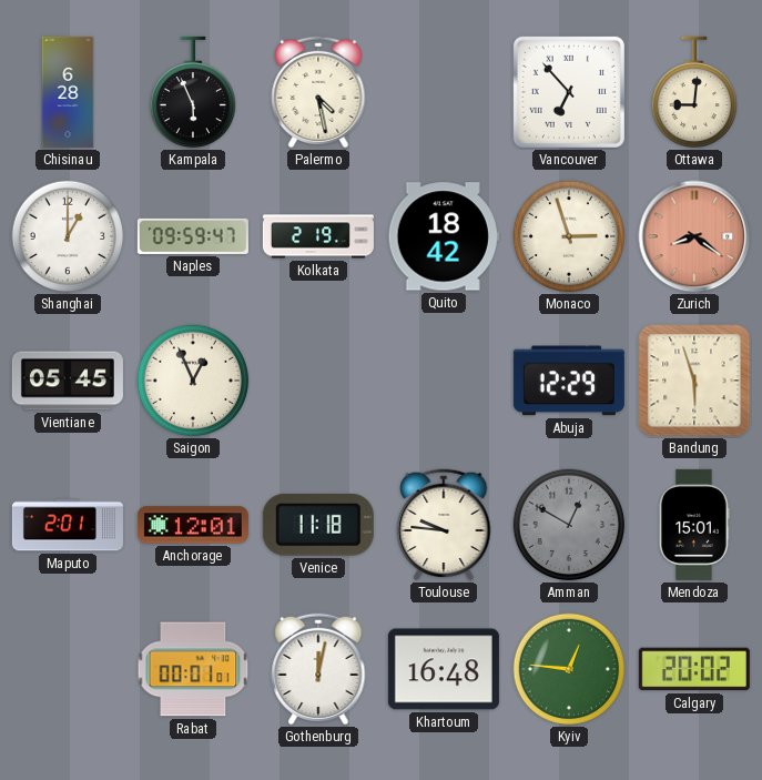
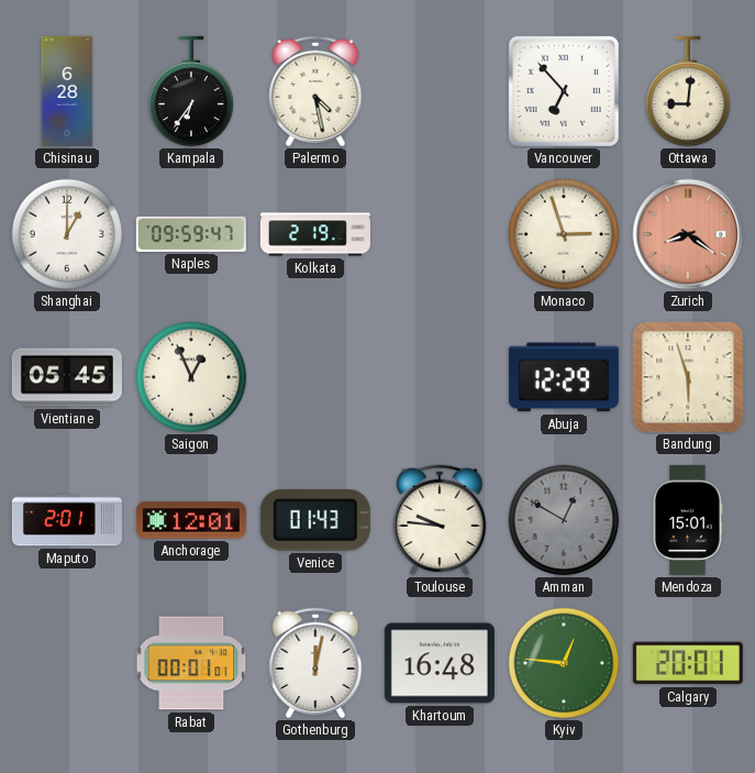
Kampala: 5:56 -> 6:36
Quito: 18:42 -> none
Venice: 11:18 -> 01:43
Calgary: 20:02 -> 20:01
